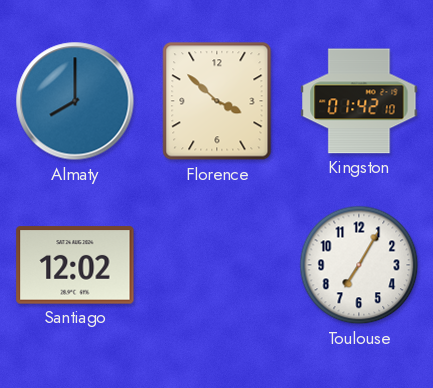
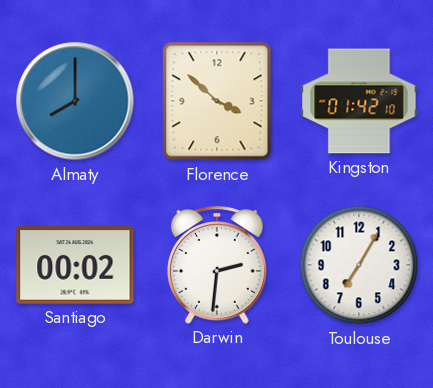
Santiago: 12:02 -> 00:02
Darwin: none -> 2:31
